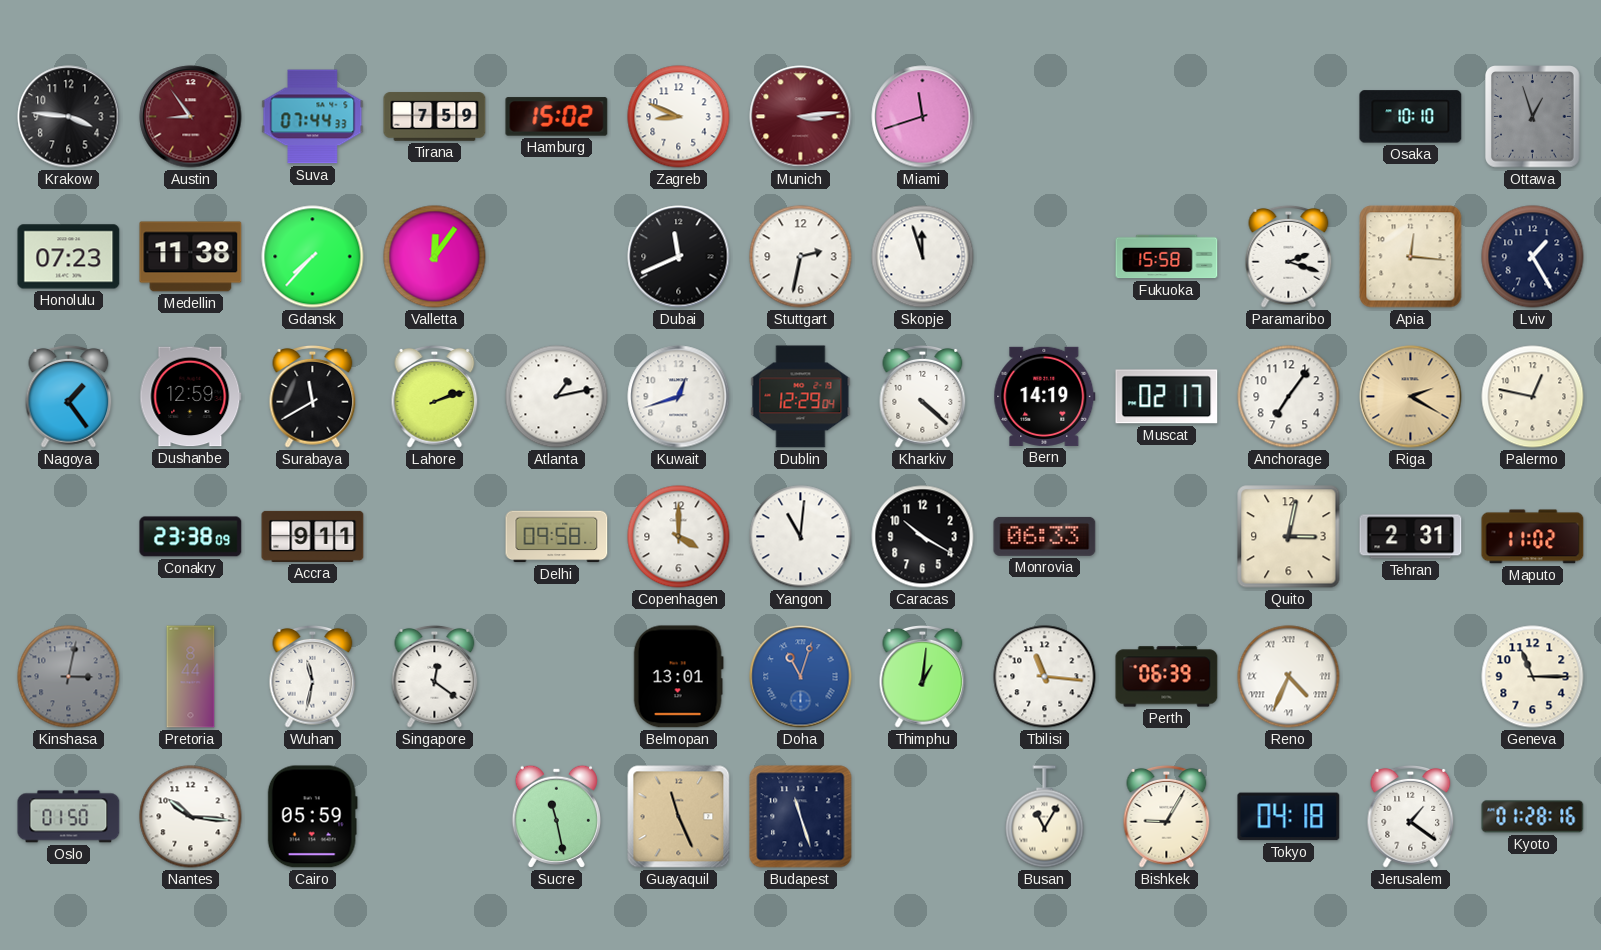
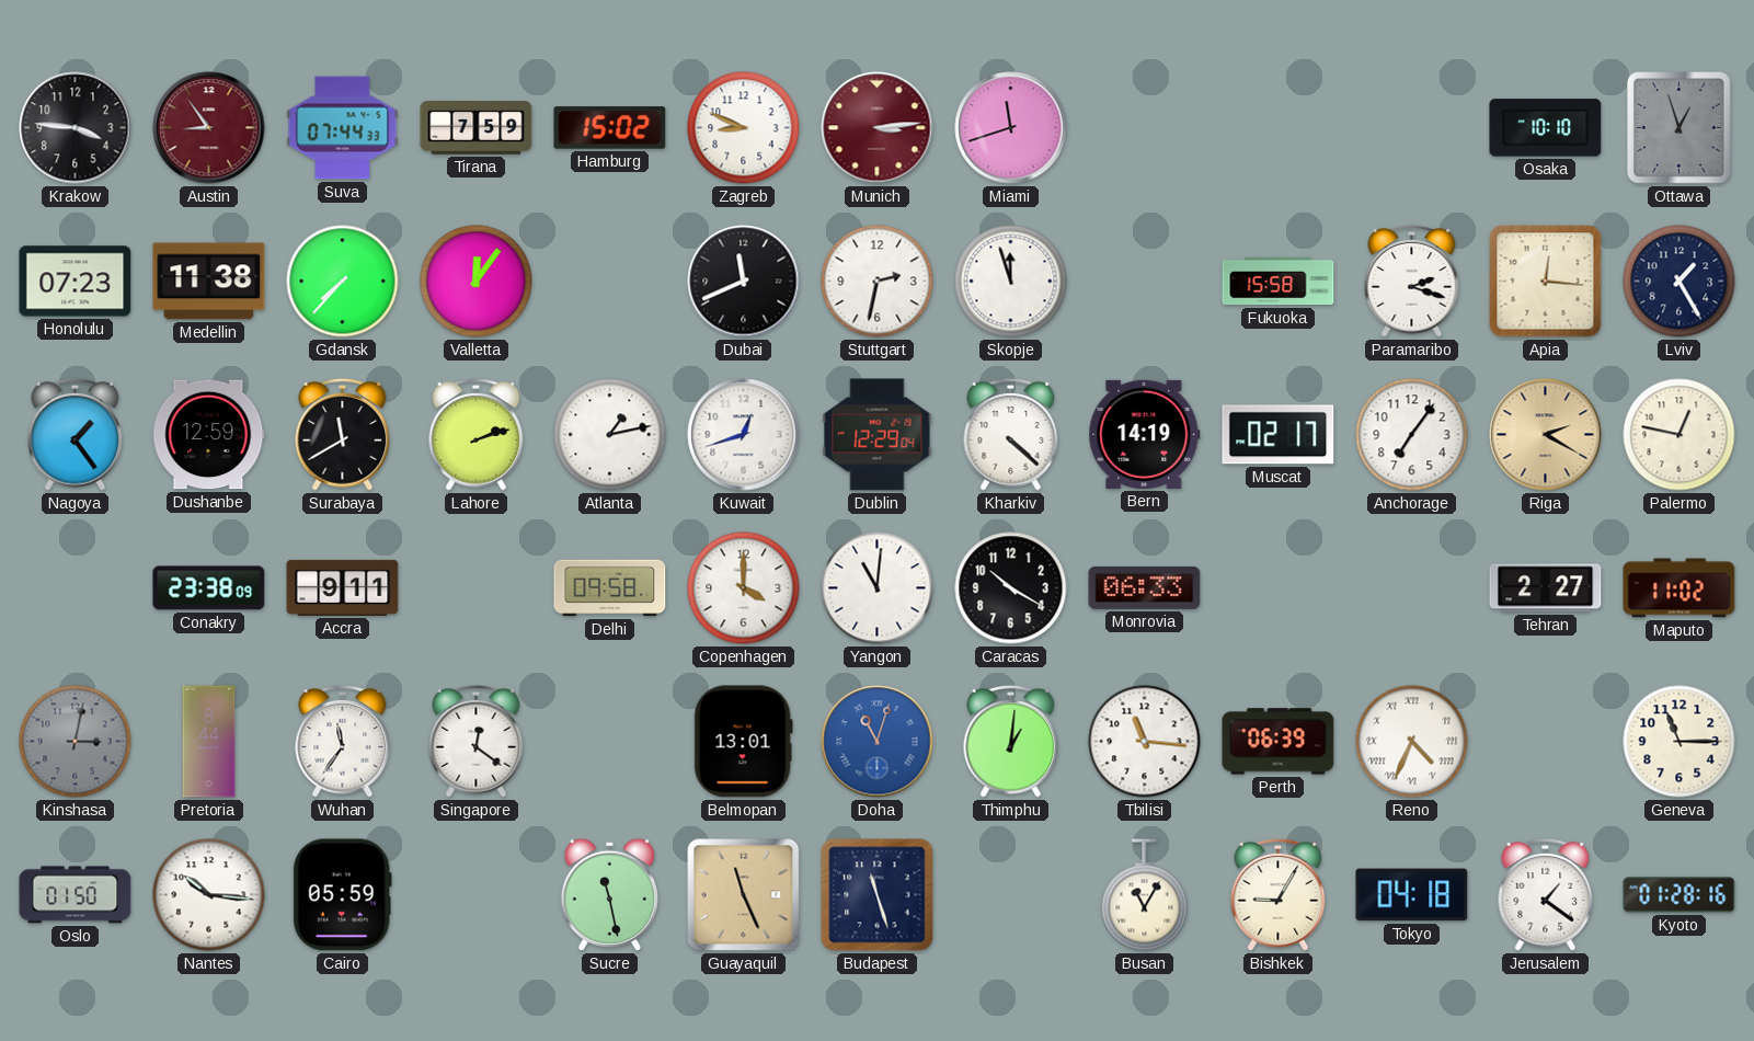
Quito: 3:02 -> none
Tehran: 2:31 -> 2:27
Wuhan: 11:32 -> 11:36
